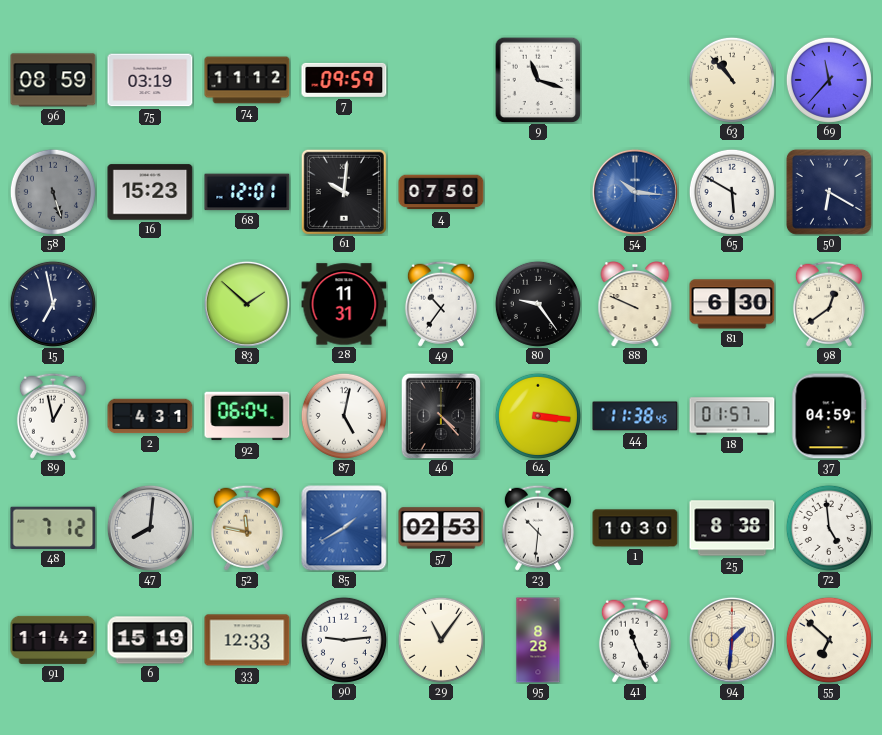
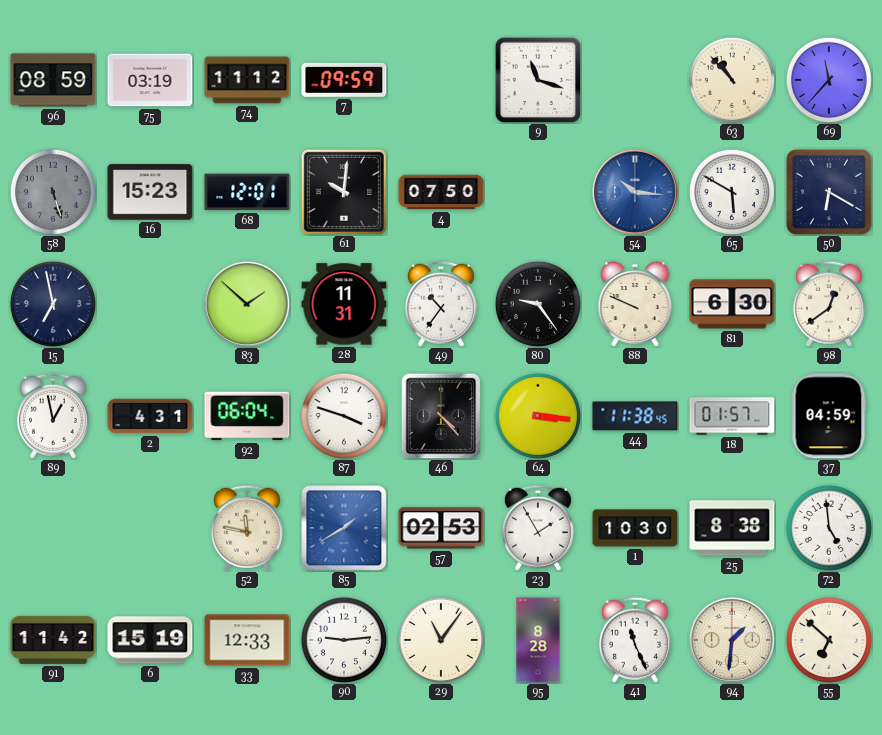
87: 5:02 -> 3:48
48: 7:12 -> none
47: 8:01 -> none
23: 10:31 -> 1:55
